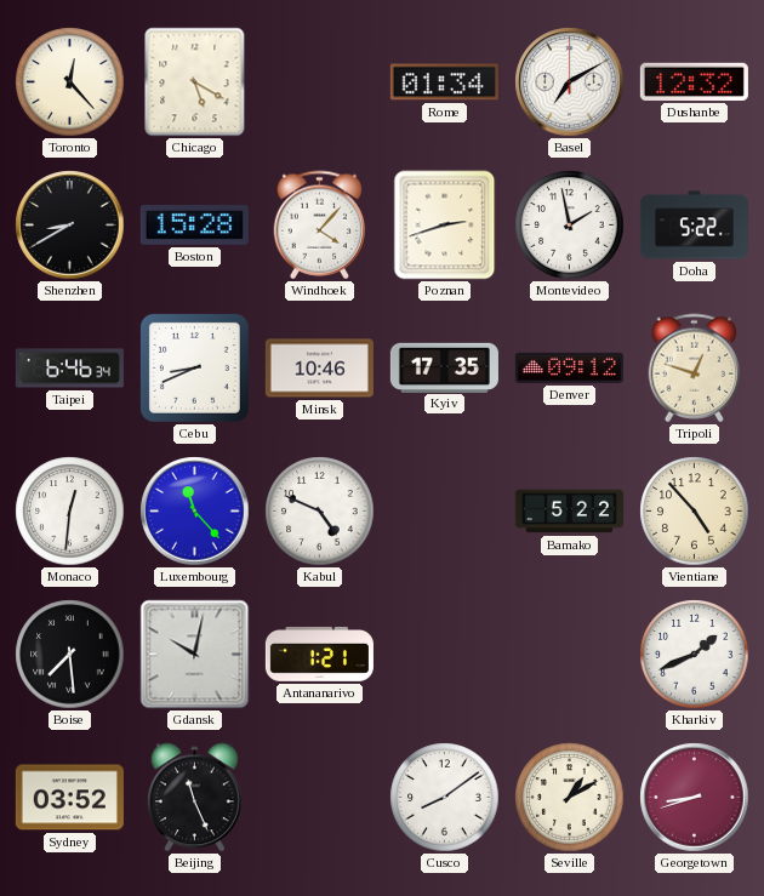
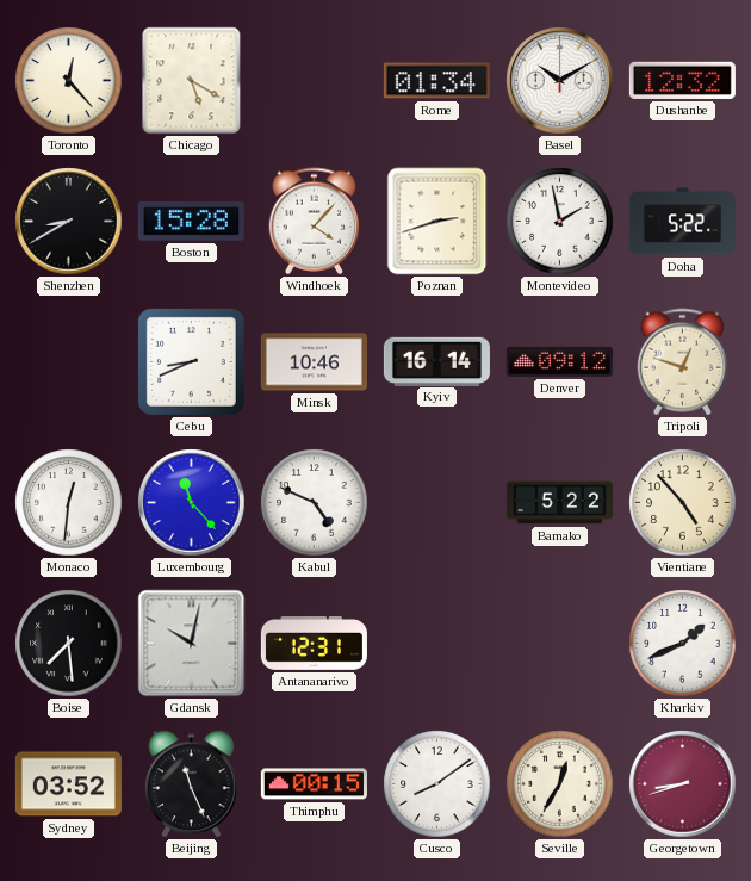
Basel: 7:10 -> 10:10
Taipei: 6:46 -> none
Kyiv: 17:35 -> 16:14
Antananarivo: 1:21 -> 12:31
Thimphu: none -> 00:15
Seville: 1:10 -> 12:35
